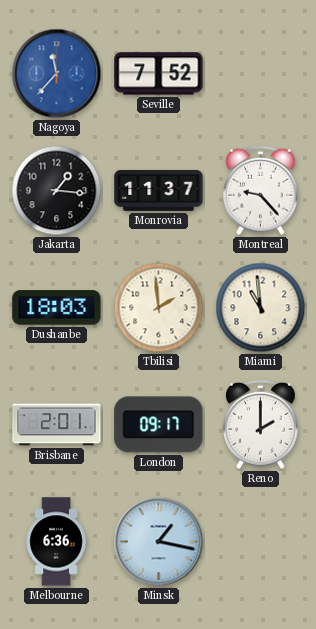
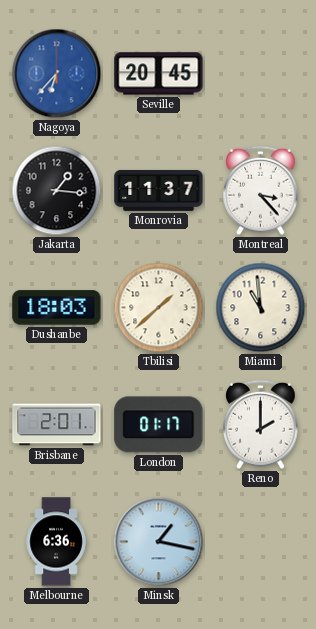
Nagoya: 11:37 -> 6:37
Seville: 7:52 -> 20:45
Montreal: 9:23 -> 3:23
Tbilisi: 1:59 -> 1:38
London: 09:17 -> 01:17
